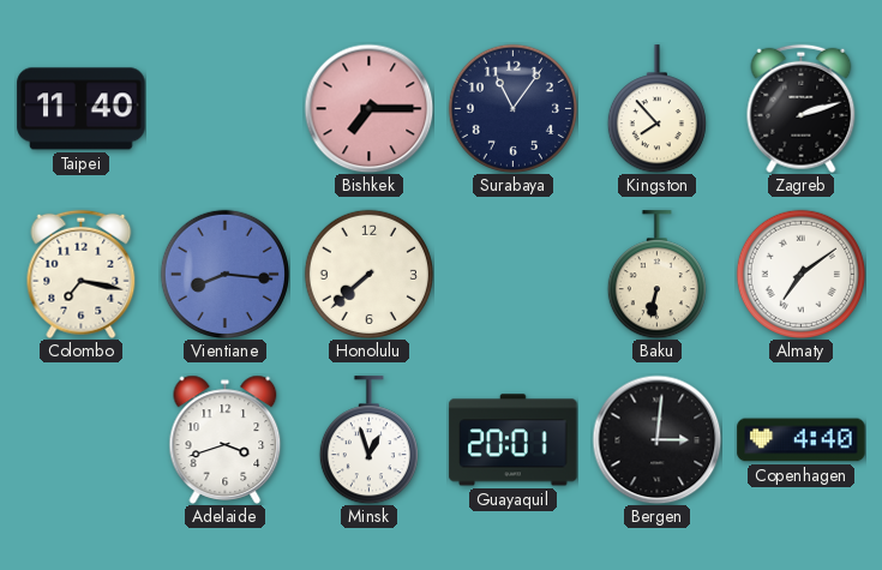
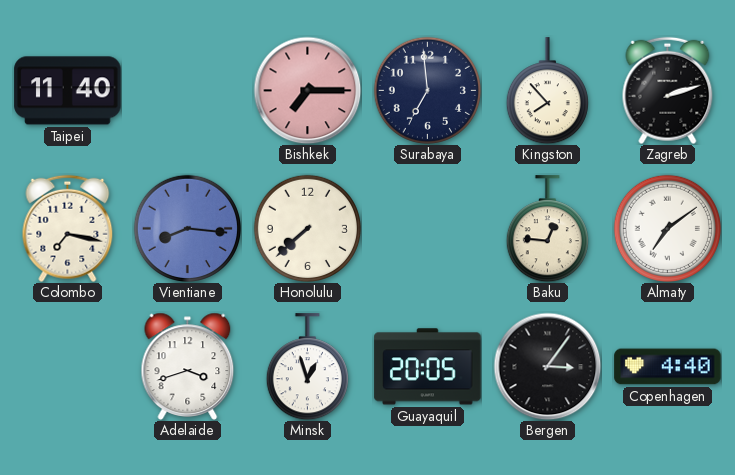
Surabaya: 11:06 -> 6:59
Baku: 6:32 -> 12:46
Guayaquil: 20:01 -> 20:05
Bergen: 3:01 -> 3:06
